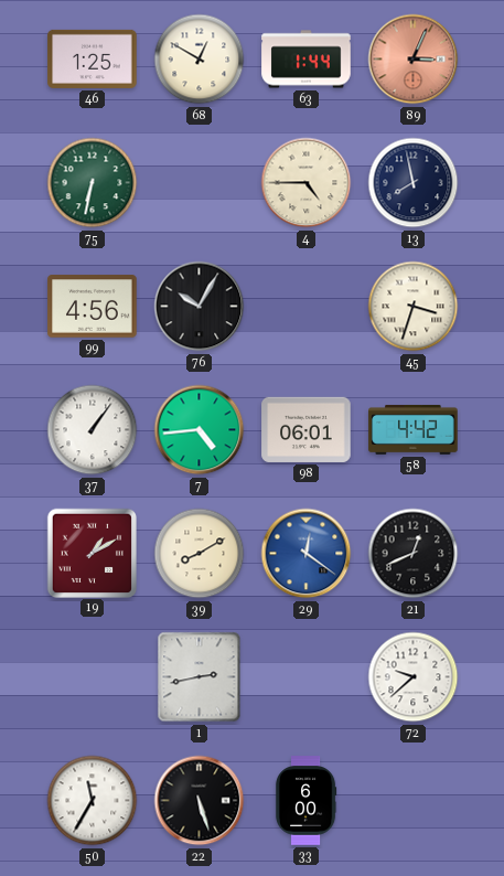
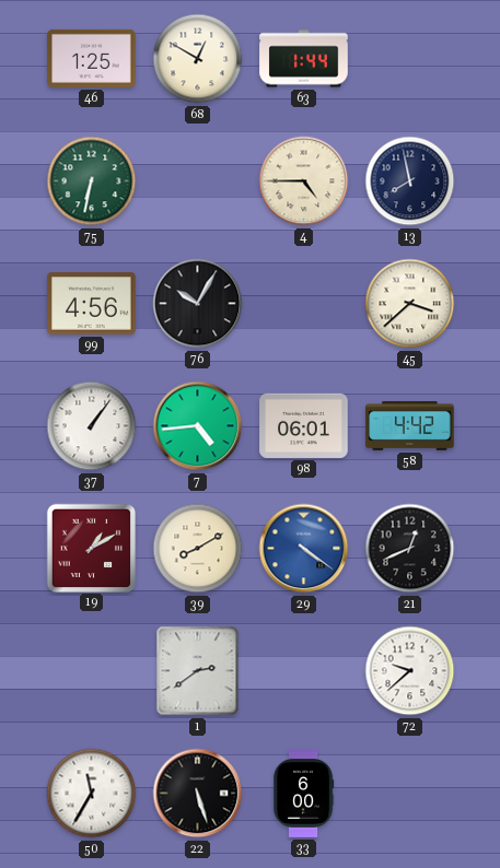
89: 3:04 -> none
45: 3:33 -> 3:38
29: 12:21 -> 4:21
1: 2:43 -> 2:39
